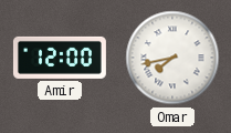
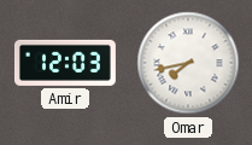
Amir: 12:00 -> 12:03
